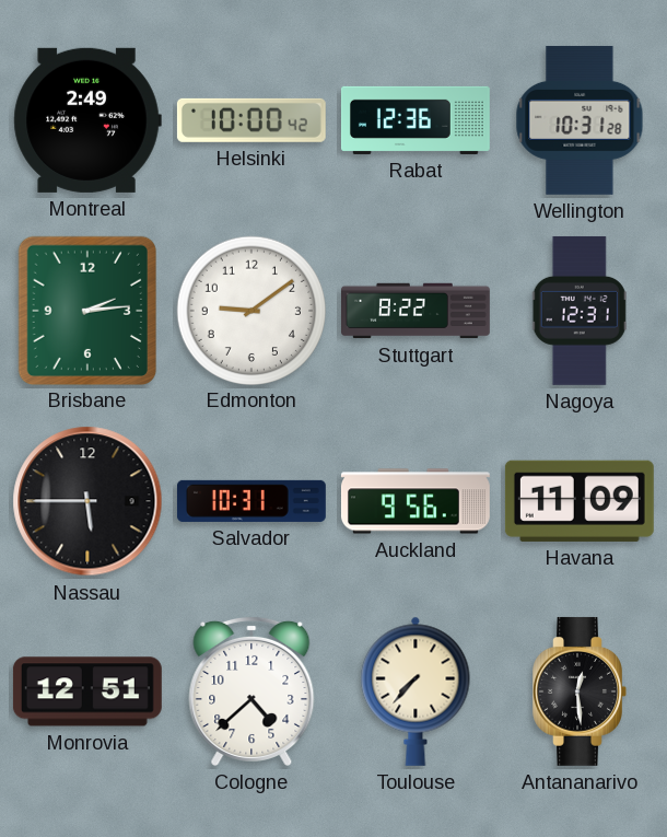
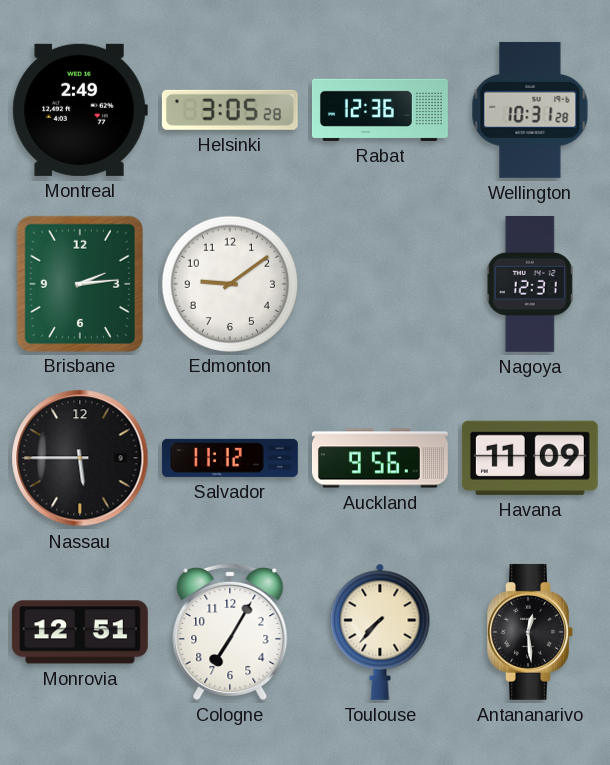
Helsinki: 10:00 -> 3:05
Stuttgart: 8:22 -> none
Salvador: 10:31 -> 11:12
Cologne: 4:38 -> 7:05
